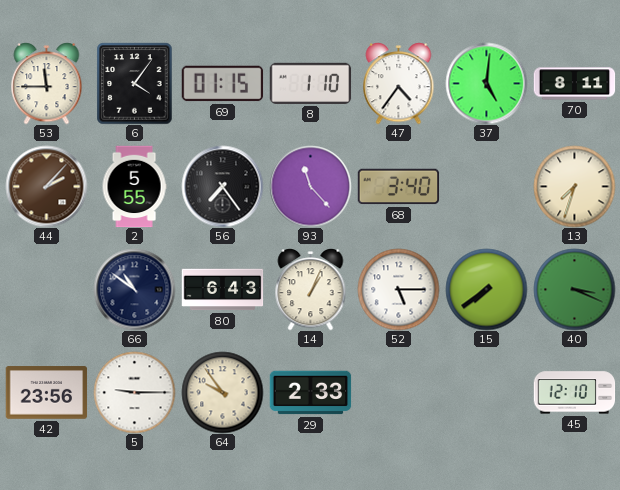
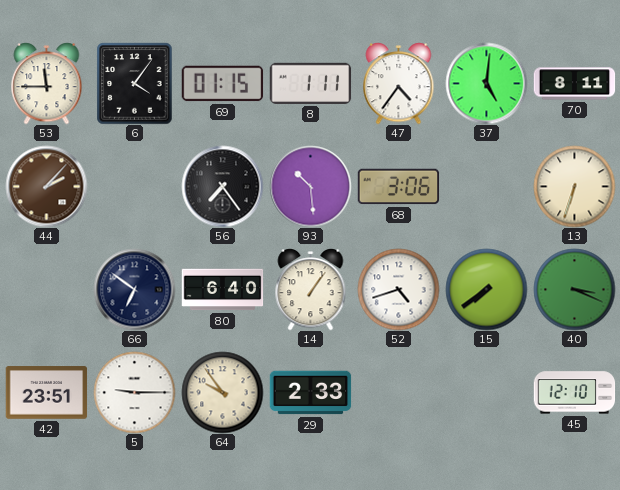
8: 1:10 -> 1:11
2: 5:55 -> none
93: 11:23 -> 10:29
68: 3:40 -> 3:06
13: 7:33 -> 6:33
66: 10:51 -> 6:51
80: 6:43 -> 6:40
14: 1:04 -> 1:06
52: 5:15 -> 4:42
42: 23:56 -> 23:51
